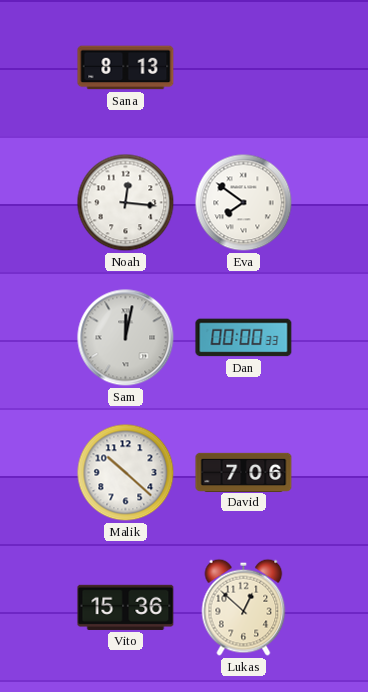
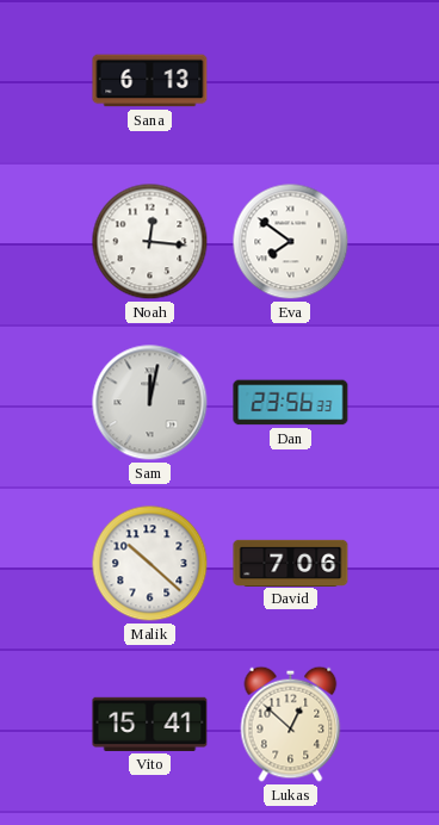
Sana: 8:13 -> 6:13
Dan: 00:00 -> 23:56
Vito: 15:36 -> 15:41
